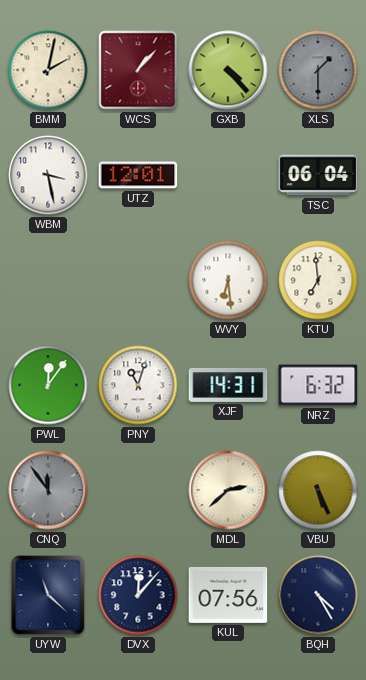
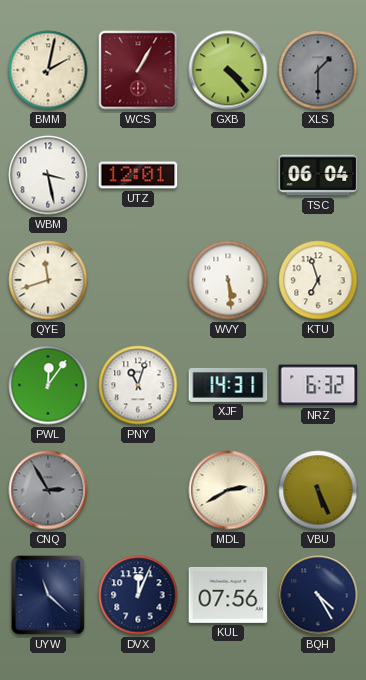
WCS: 1:07 -> 1:05
QYE: none -> 11:42
WVY: 6:29 -> 5:29
KTU: 6:59 -> 6:57
CNQ: 11:54 -> 2:55
MDL: 2:38 -> 2:40
DVX: 12:07 -> 12:04
